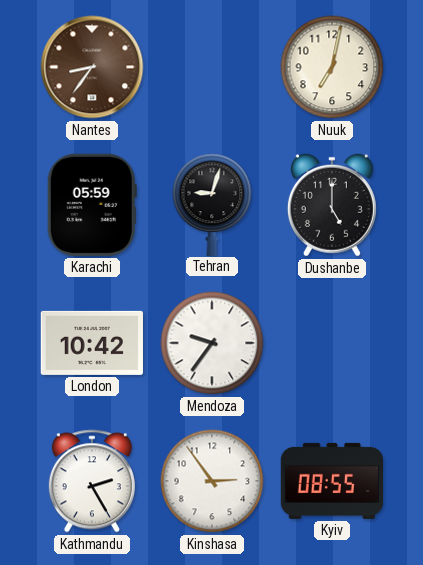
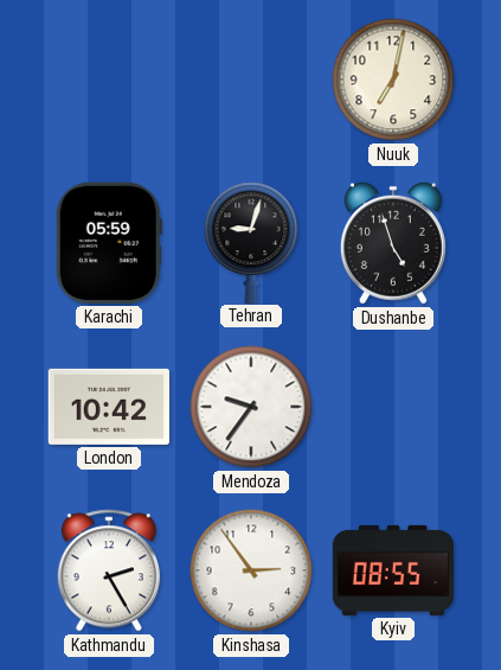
Nantes: 8:36 -> none
Dushanbe: 5:00 -> 4:57
